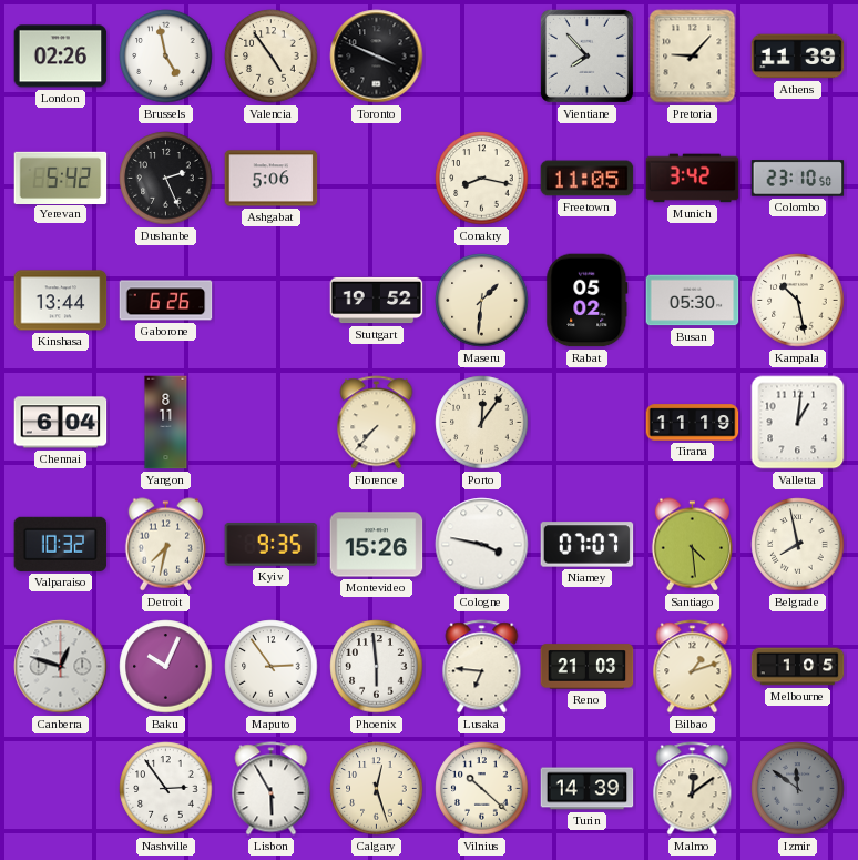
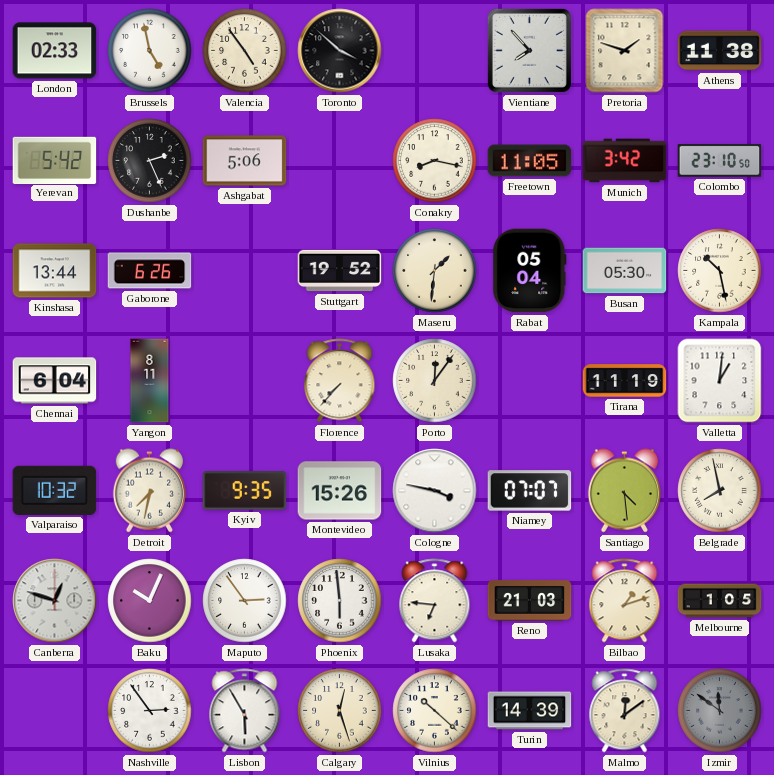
London: 02:26 -> 02:33
Toronto: 3:49 -> 3:52
Pretoria: 9:07 -> 1:48
Athens: 11:39 -> 11:38
Rabat: 05:02 -> 05:04
